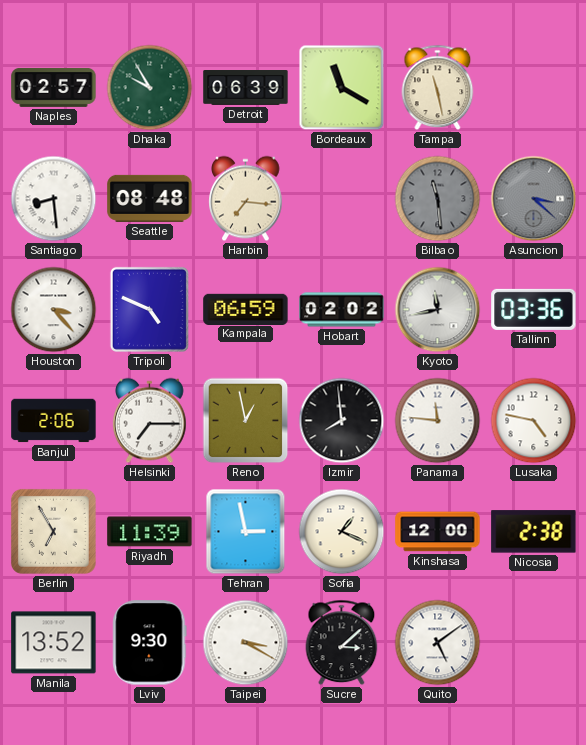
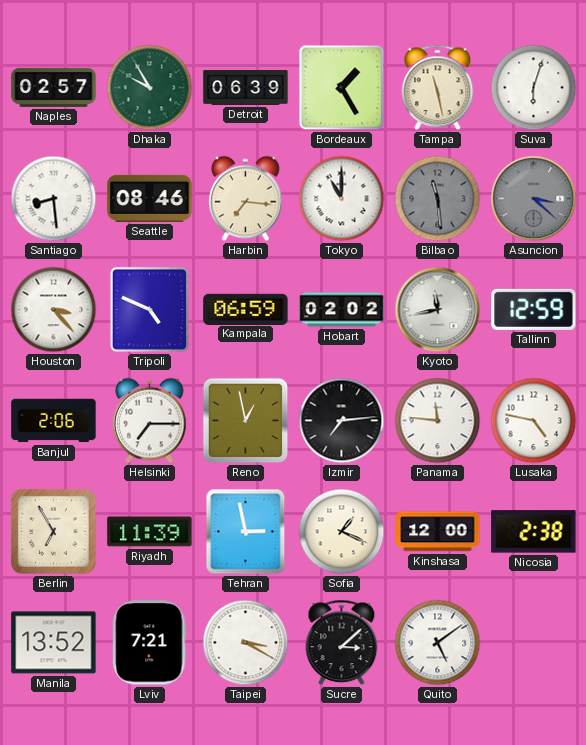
Bordeaux: 11:20 -> 1:25
Suva: none -> 6:03
Seattle: 08:48 -> 08:46
Tokyo: none -> 11:00
Tallinn: 03:36 -> 12:59
Izmir: 7:59 -> 7:14
Lviv: 9:30 -> 7:21
